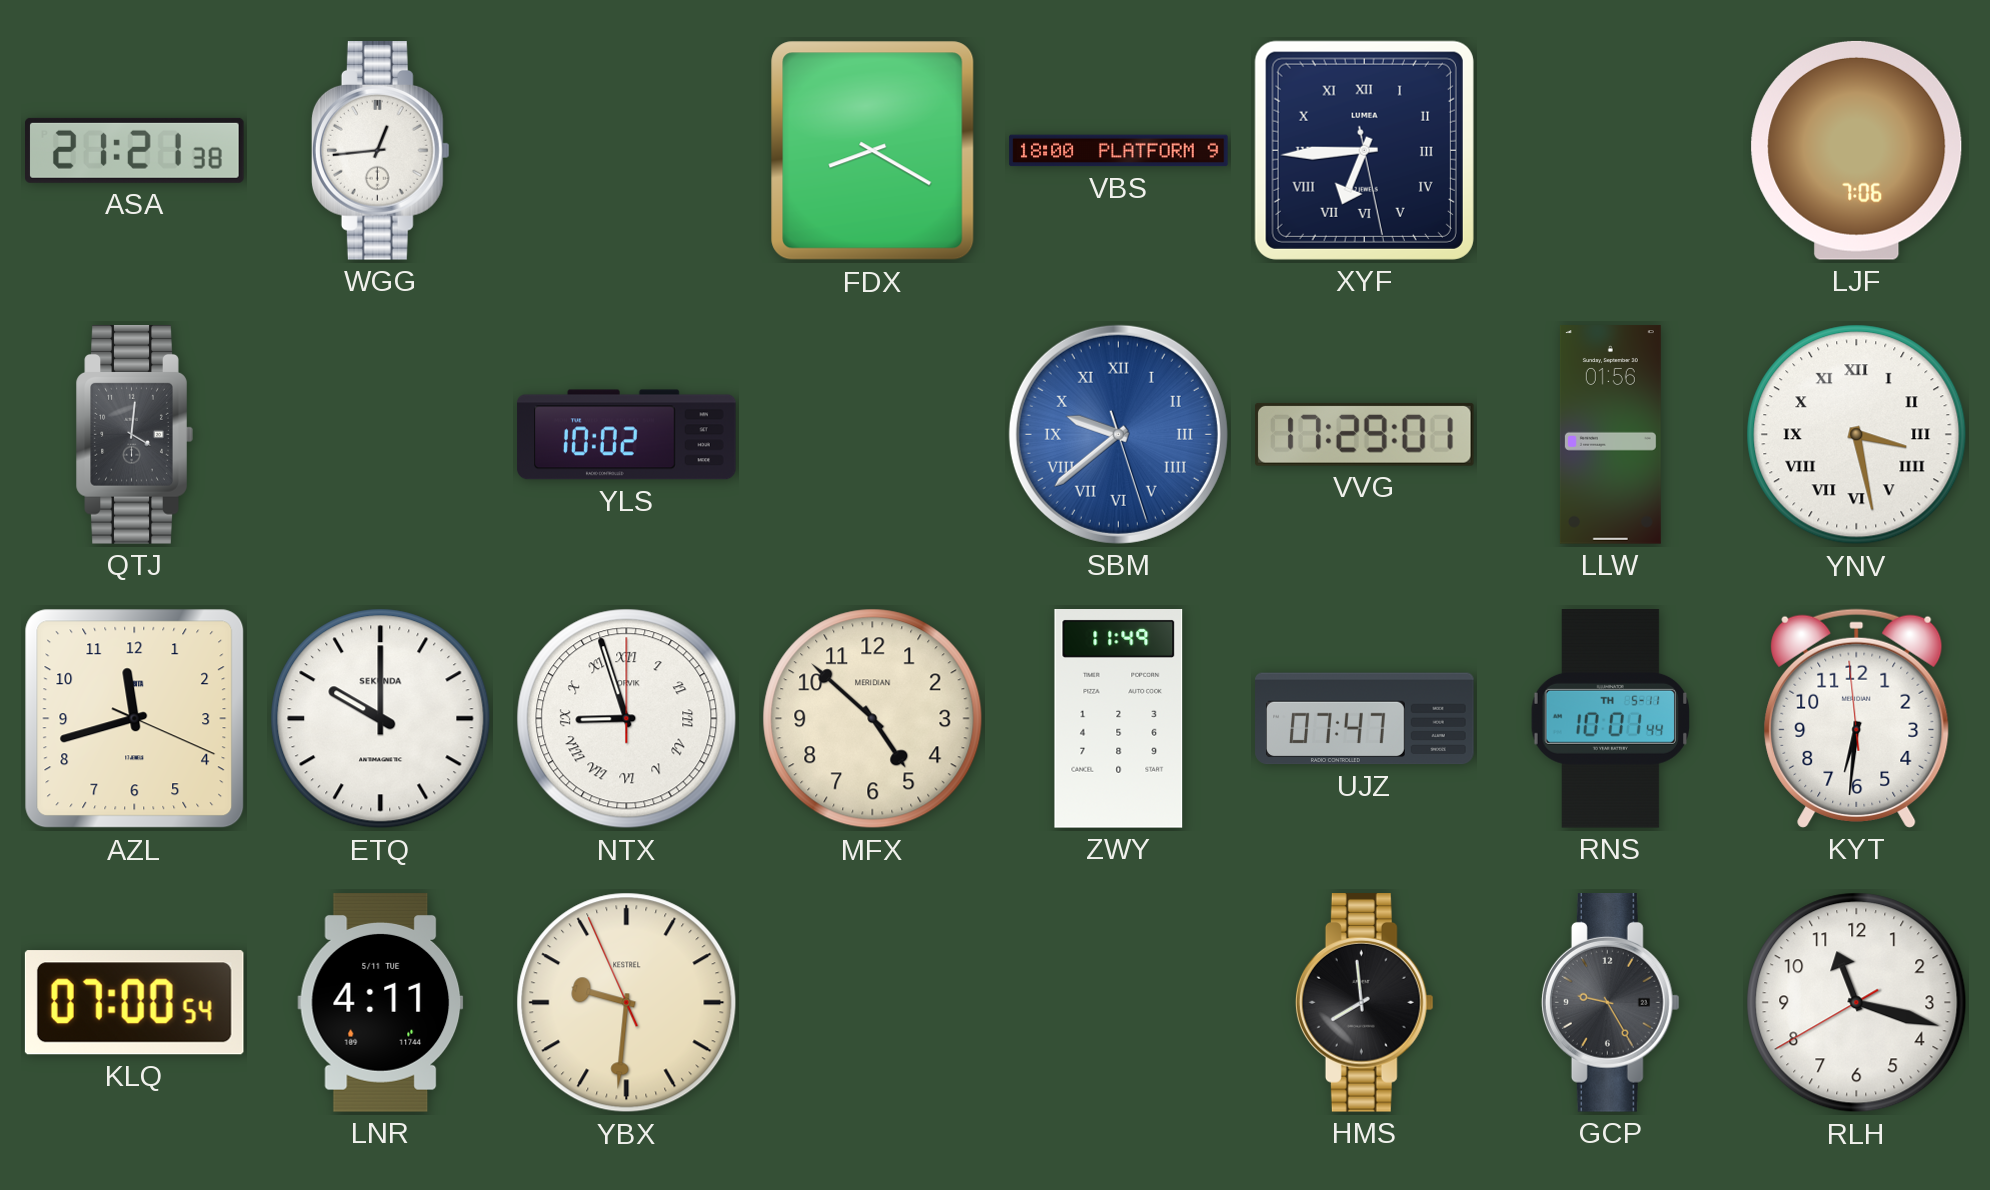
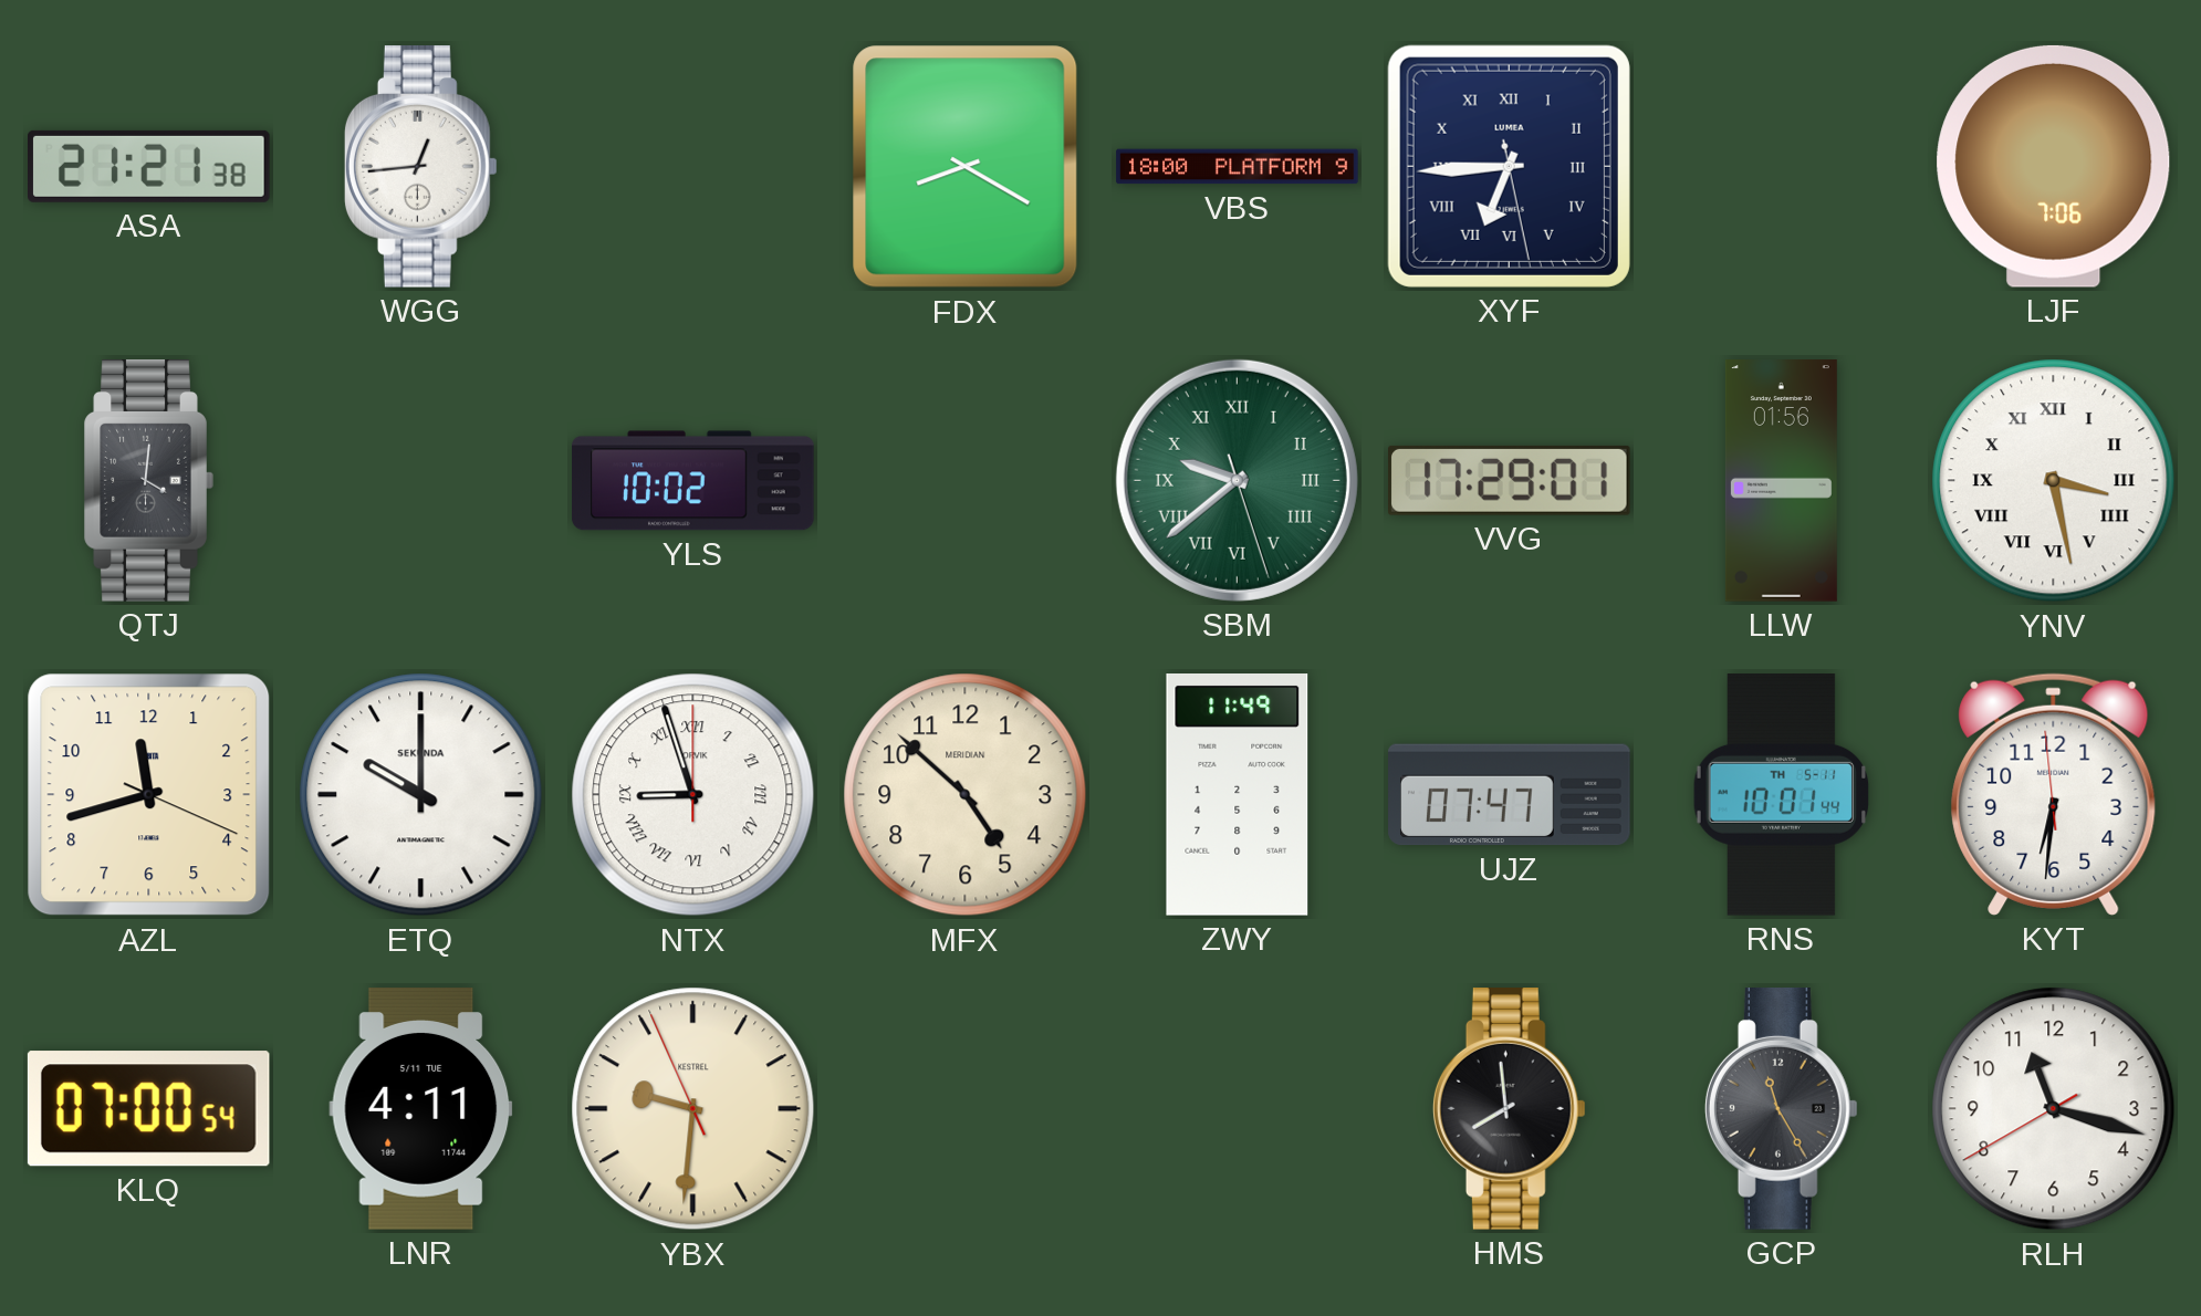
SBM dial: blue -> green
GCP: 9:25 -> 11:25
